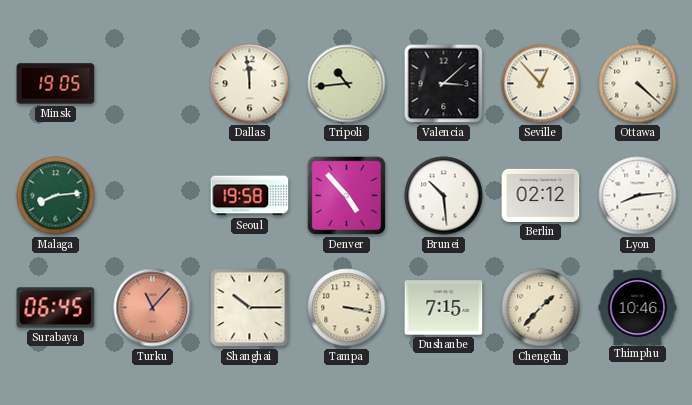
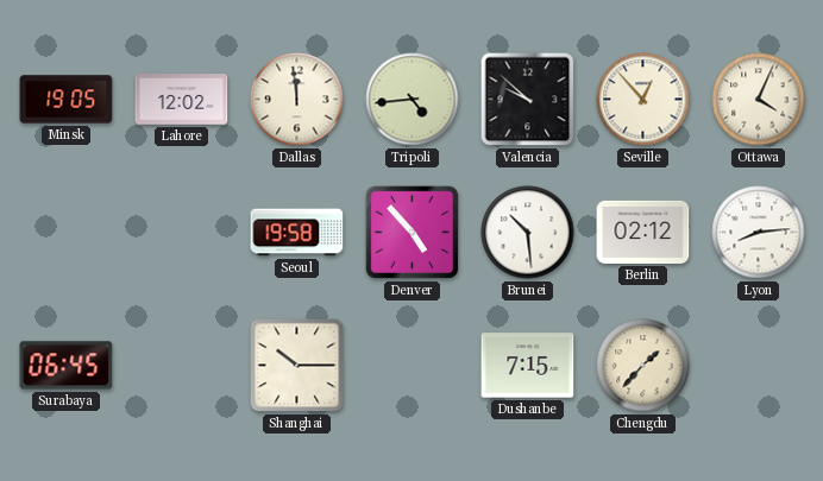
Lahore: none -> 12:02
Tripoli: 10:44 -> 4:44
Valencia: 3:08 -> 9:52
Ottawa: 4:22 -> 4:04
Malaga: 8:14 -> none
Turku: 11:07 -> none
Tampa: 3:17 -> none
Thimphu: 10:46 -> none
